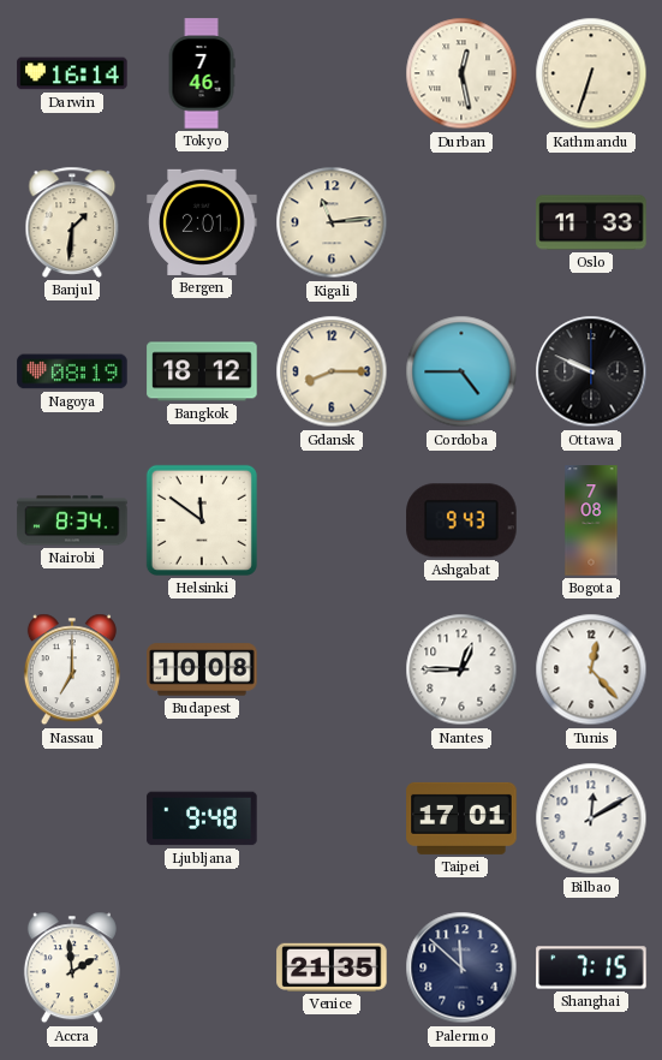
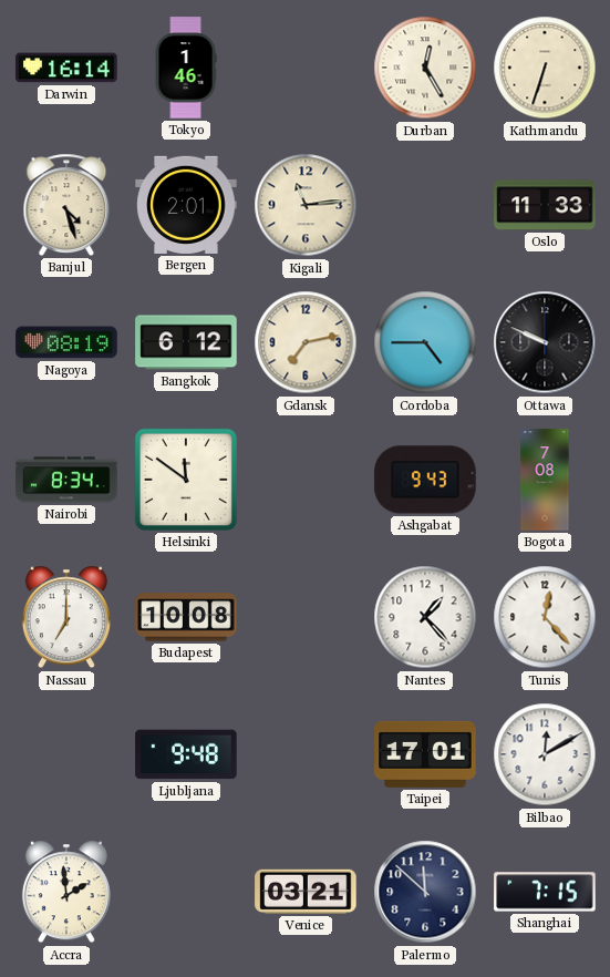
Tokyo: 7:46 -> 1:46
Durban: 12:28 -> 12:25
Banjul: 1:31 -> 4:27
Bangkok: 18:12 -> 6:12
Gdansk: 8:15 -> 7:13
Nantes: 12:45 -> 1:23
Venice: 21:35 -> 03:21
